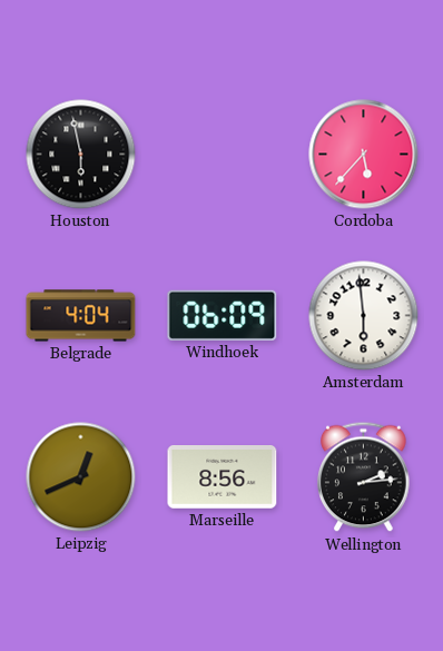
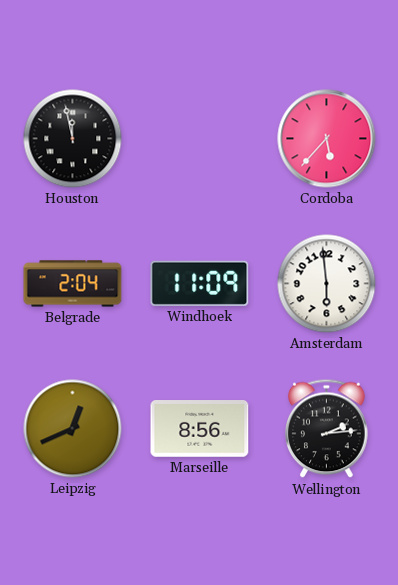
Houston: 5:58 -> 11:58
Belgrade: 4:04 -> 2:04
Windhoek: 06:09 -> 11:09
